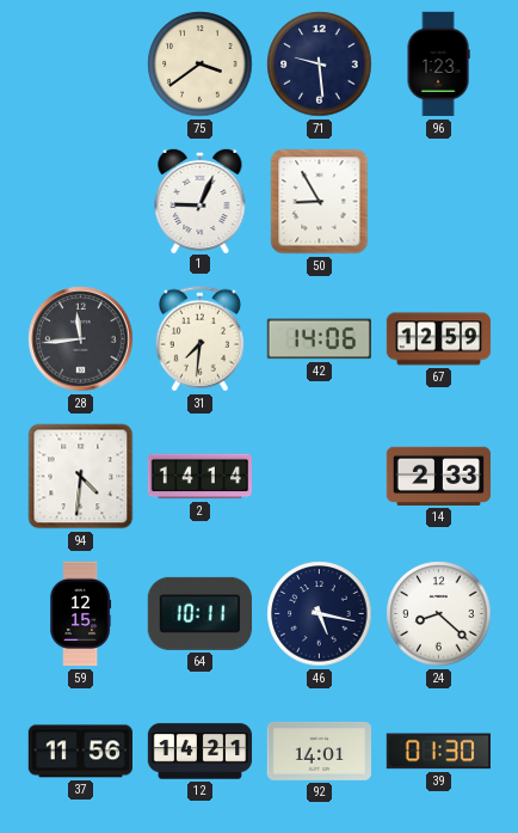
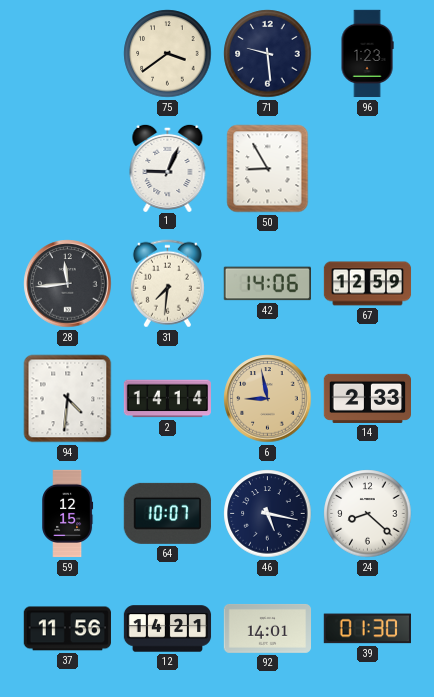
6: none -> 8:58
64: 10:11 -> 10:07
